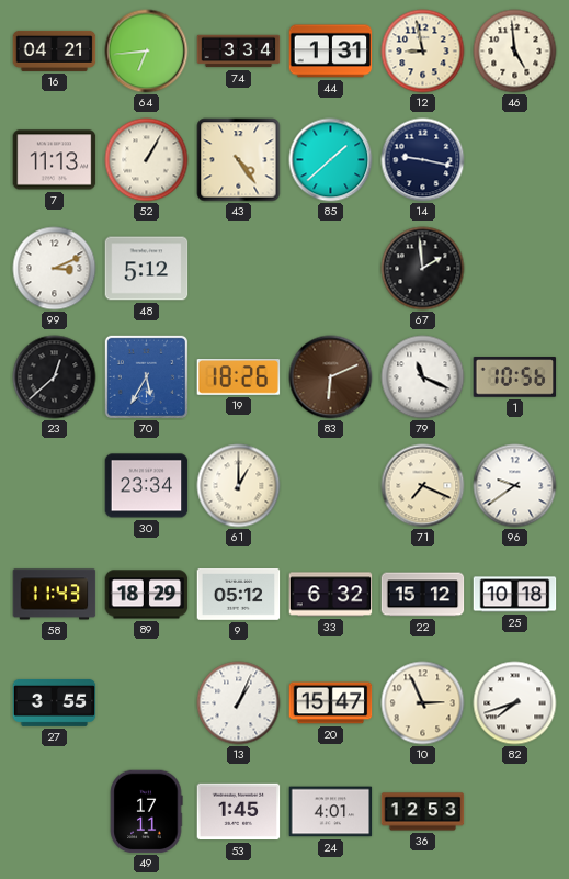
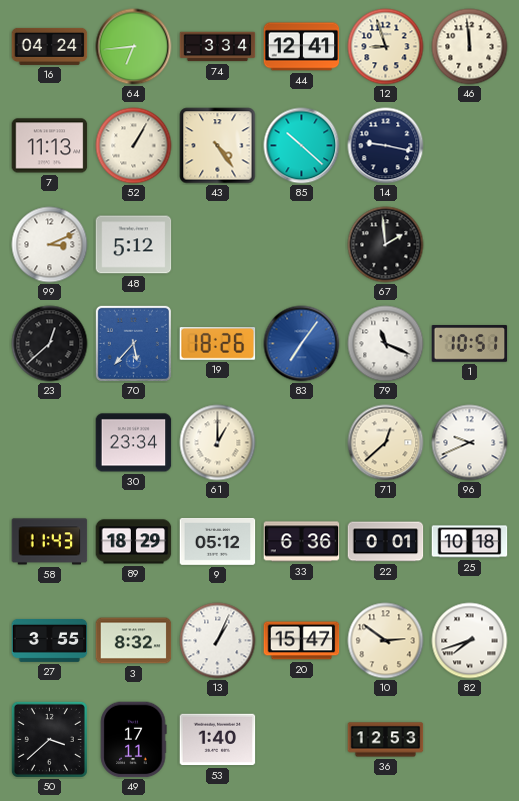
16: 04:21 -> 04:24
44: 1:31 -> 12:41
12: 8:58 -> 8:57
46: 4:59 -> 11:59
85: 1:38 -> 10:22
70: 5:35 -> 5:37
83: 6:11 -> 7:06
83 dial: brown -> blue
1: 10:56 -> 10:51
71: 7:19 -> 12:38
96: 9:39 -> 9:41
33: 6:32 -> 6:36
22: 15:12 -> 0:01
3: none -> 8:32
10: 2:56 -> 2:51
50: none -> 3:38
53: 1:45 -> 1:40
24: 4:01 -> none
